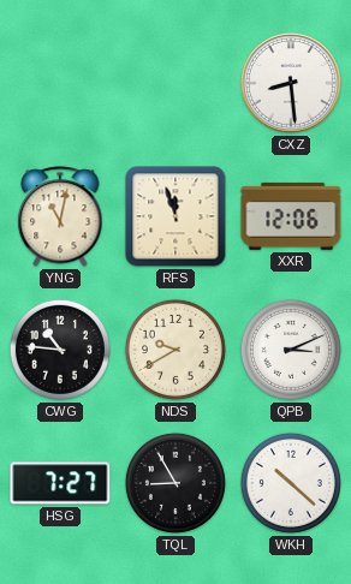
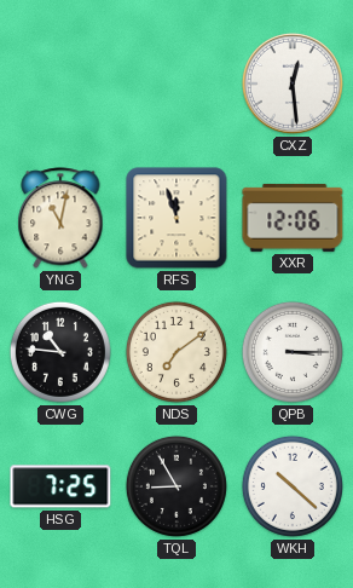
CXZ: 8:29 -> 12:29
NDS: 9:40 -> 7:09
QPB: 3:11 -> 3:15
HSG: 7:27 -> 7:25
